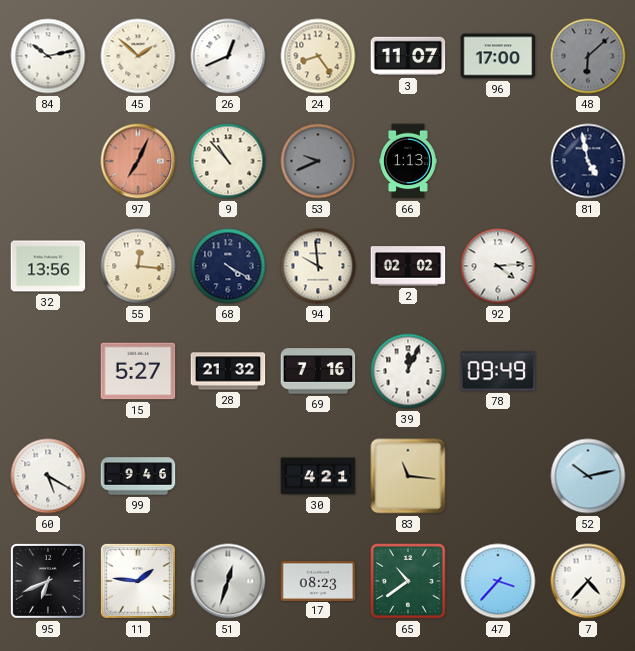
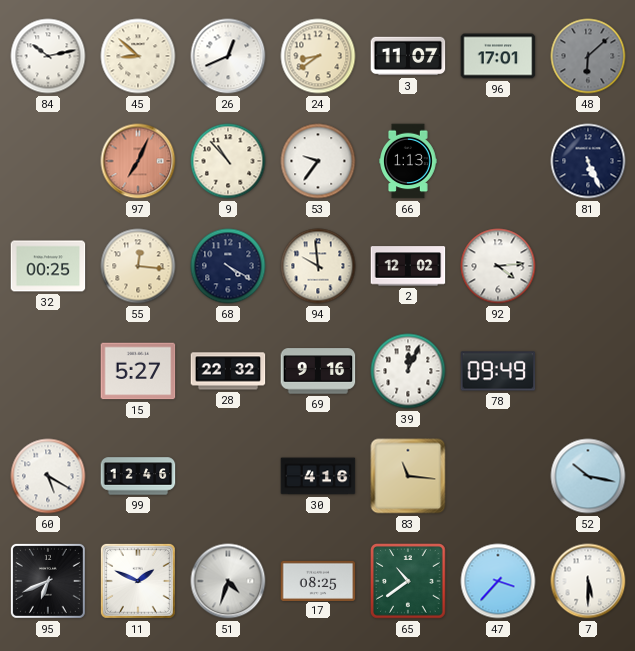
45: 1:52 -> 8:52
24: 8:24 -> 8:39
96: 17:00 -> 17:01
53: 9:41 -> 9:36
53 dial: grey -> white
81: 4:58 -> 5:26
32: 13:56 -> 00:25
2: 02:02 -> 12:02
28: 21:32 -> 22:32
69: 7:16 -> 9:16
99: 9:46 -> 12:46
30: 4:21 -> 4:16
52: 10:13 -> 10:17
11: 1:46 -> 1:49
51: 12:33 -> 4:33
17: 08:23 -> 08:25
7: 4:37 -> 5:30
